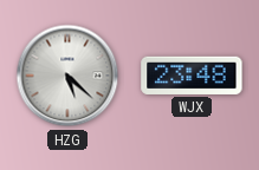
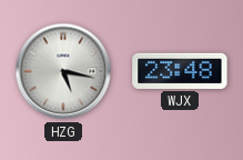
HZG: 5:22 -> 5:17
